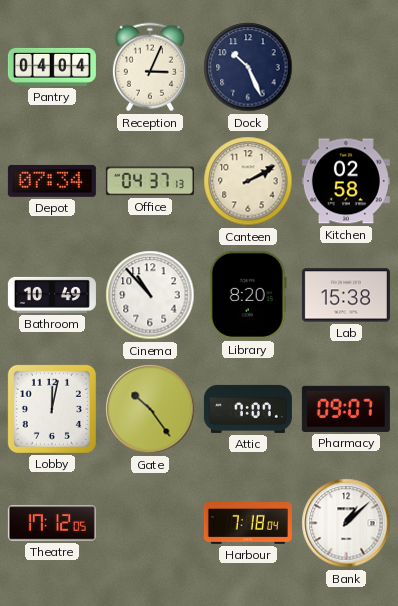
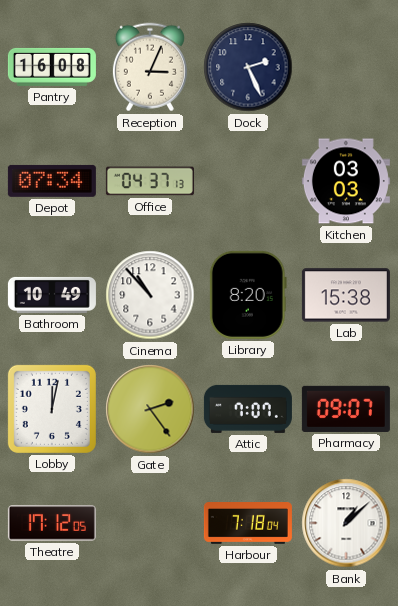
Pantry: 04:04 -> 16:08
Dock: 10:26 -> 2:26
Canteen: 2:10 -> none
Kitchen: 02:58 -> 03:03
Gate: 10:24 -> 2:24
